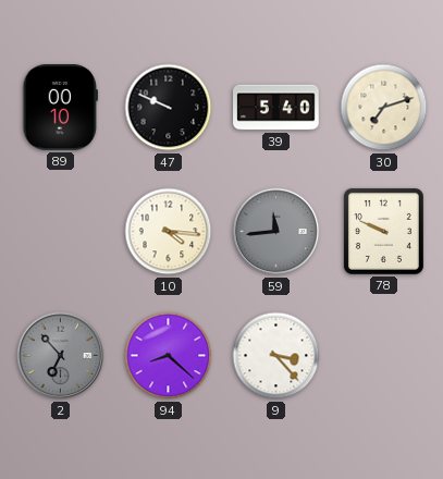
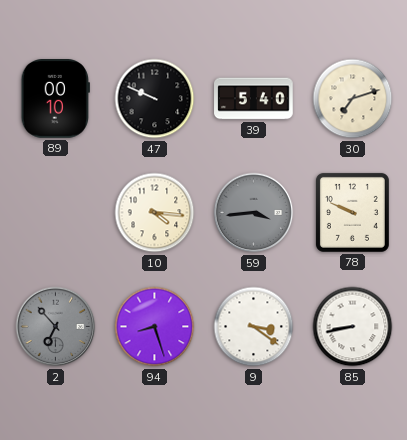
59: 11:44 -> 3:44
94: 8:22 -> 8:27
9: 3:23 -> 3:21
85: none -> 8:43
